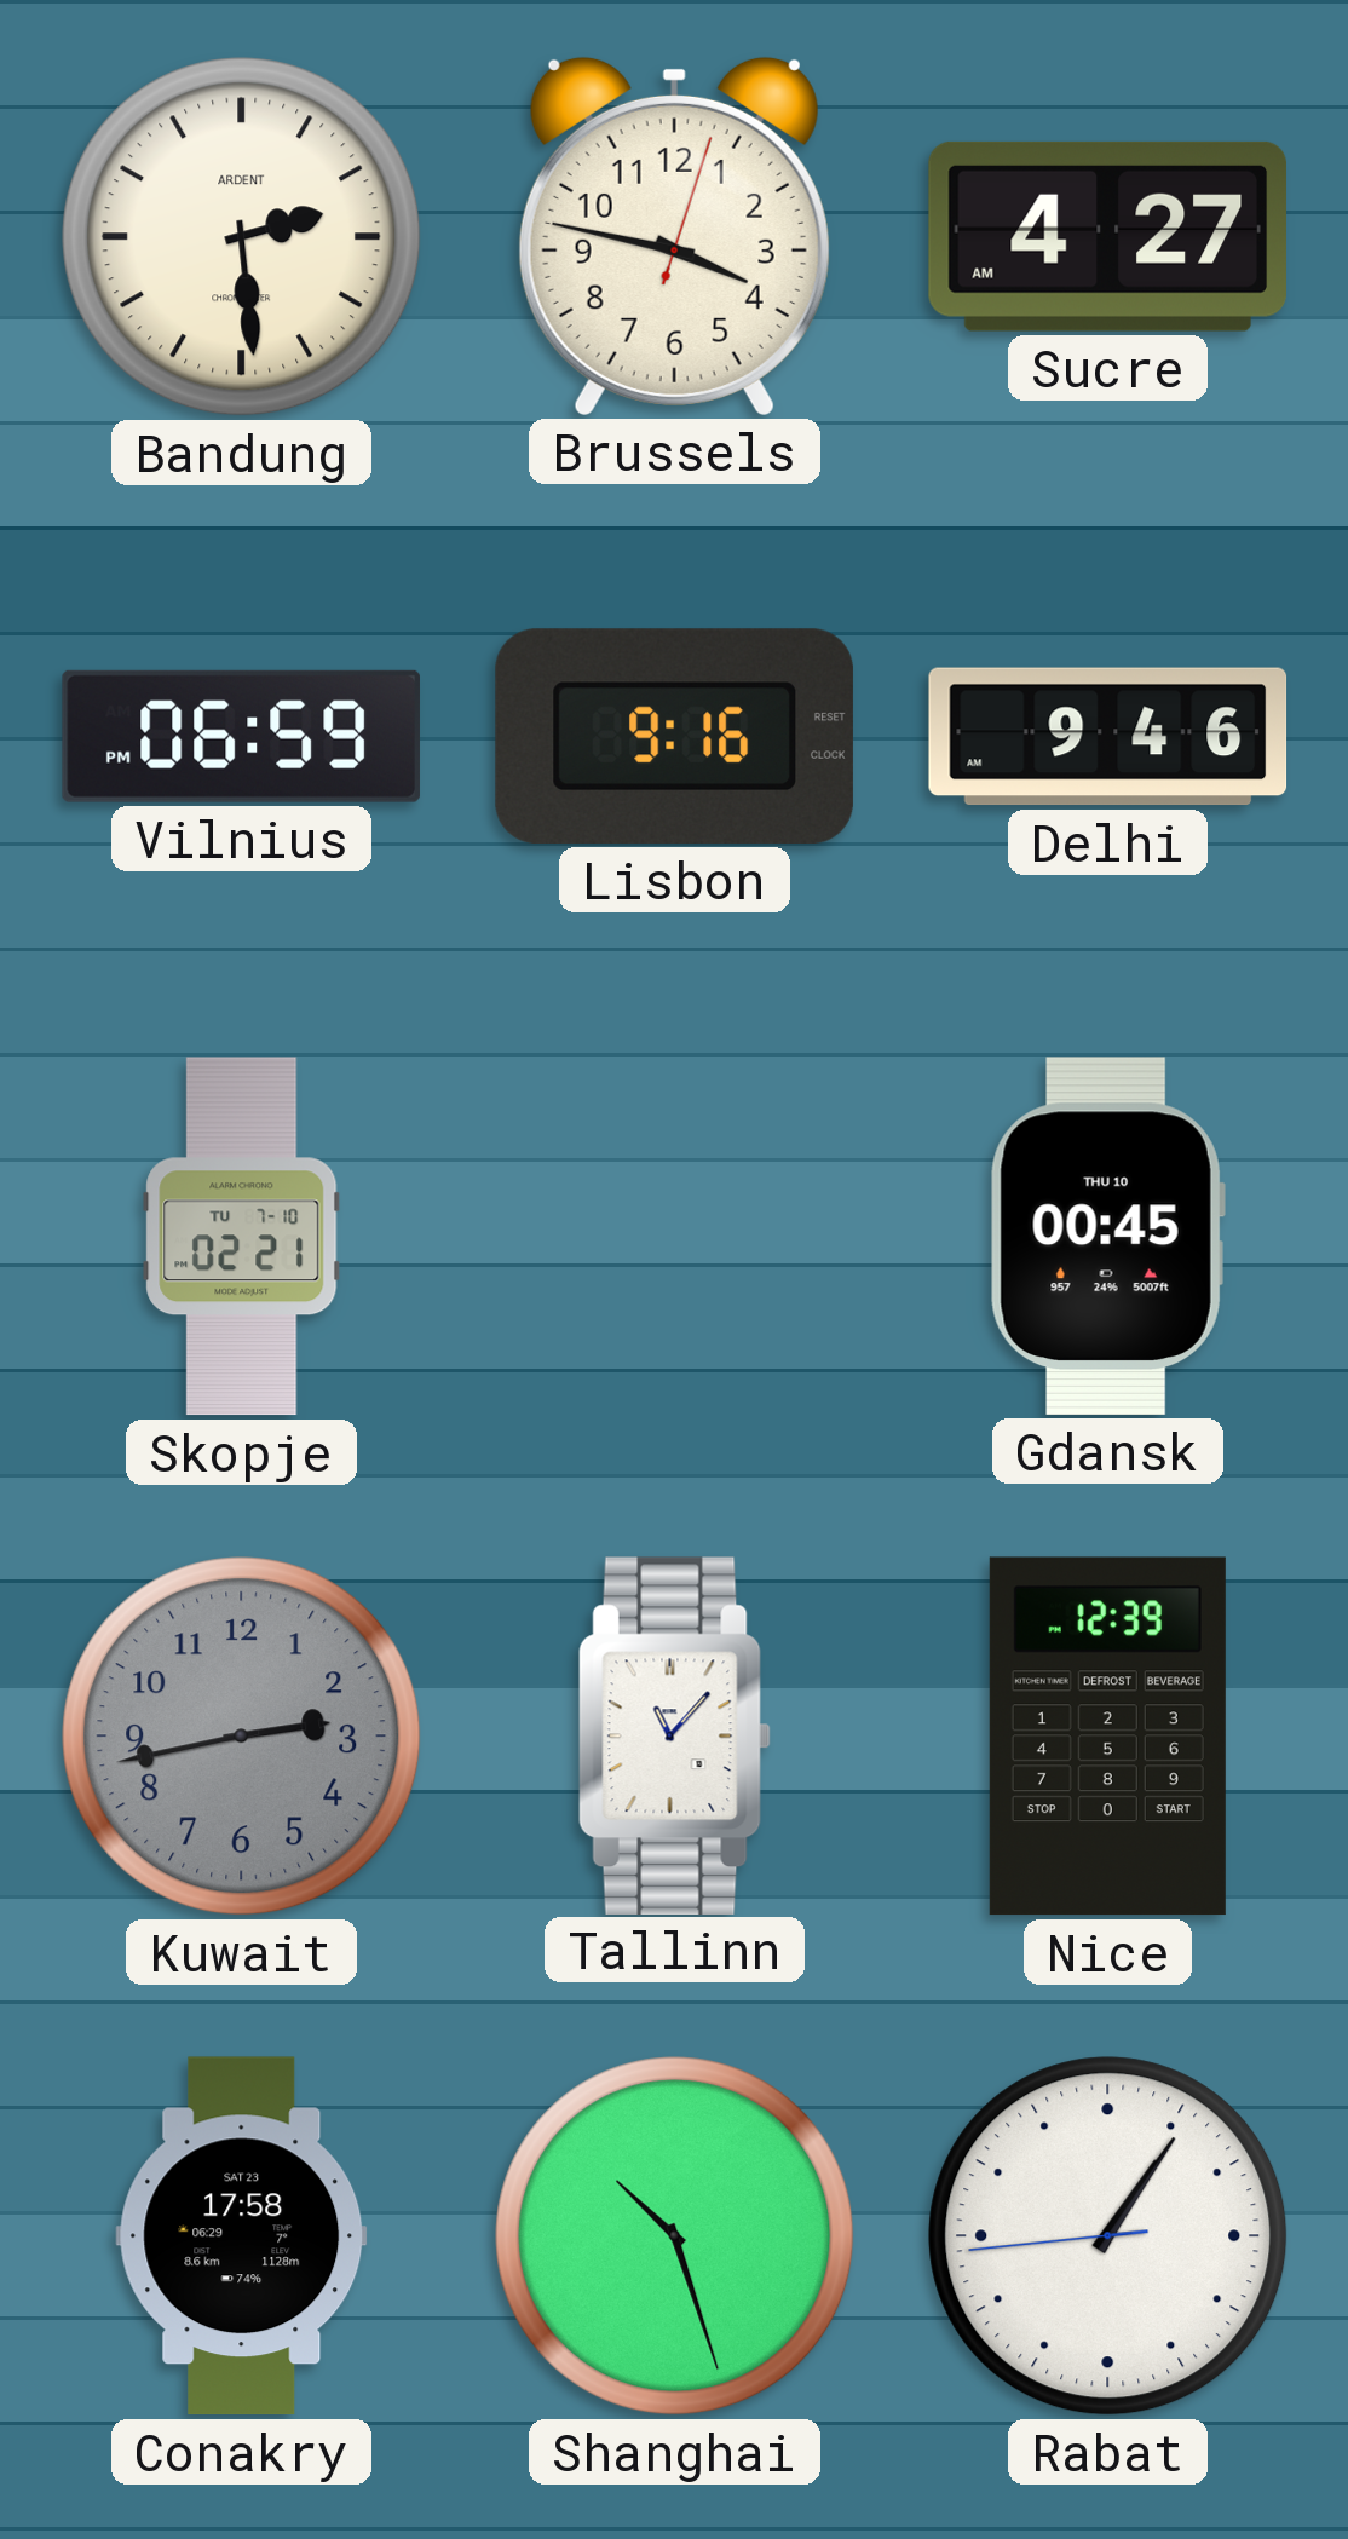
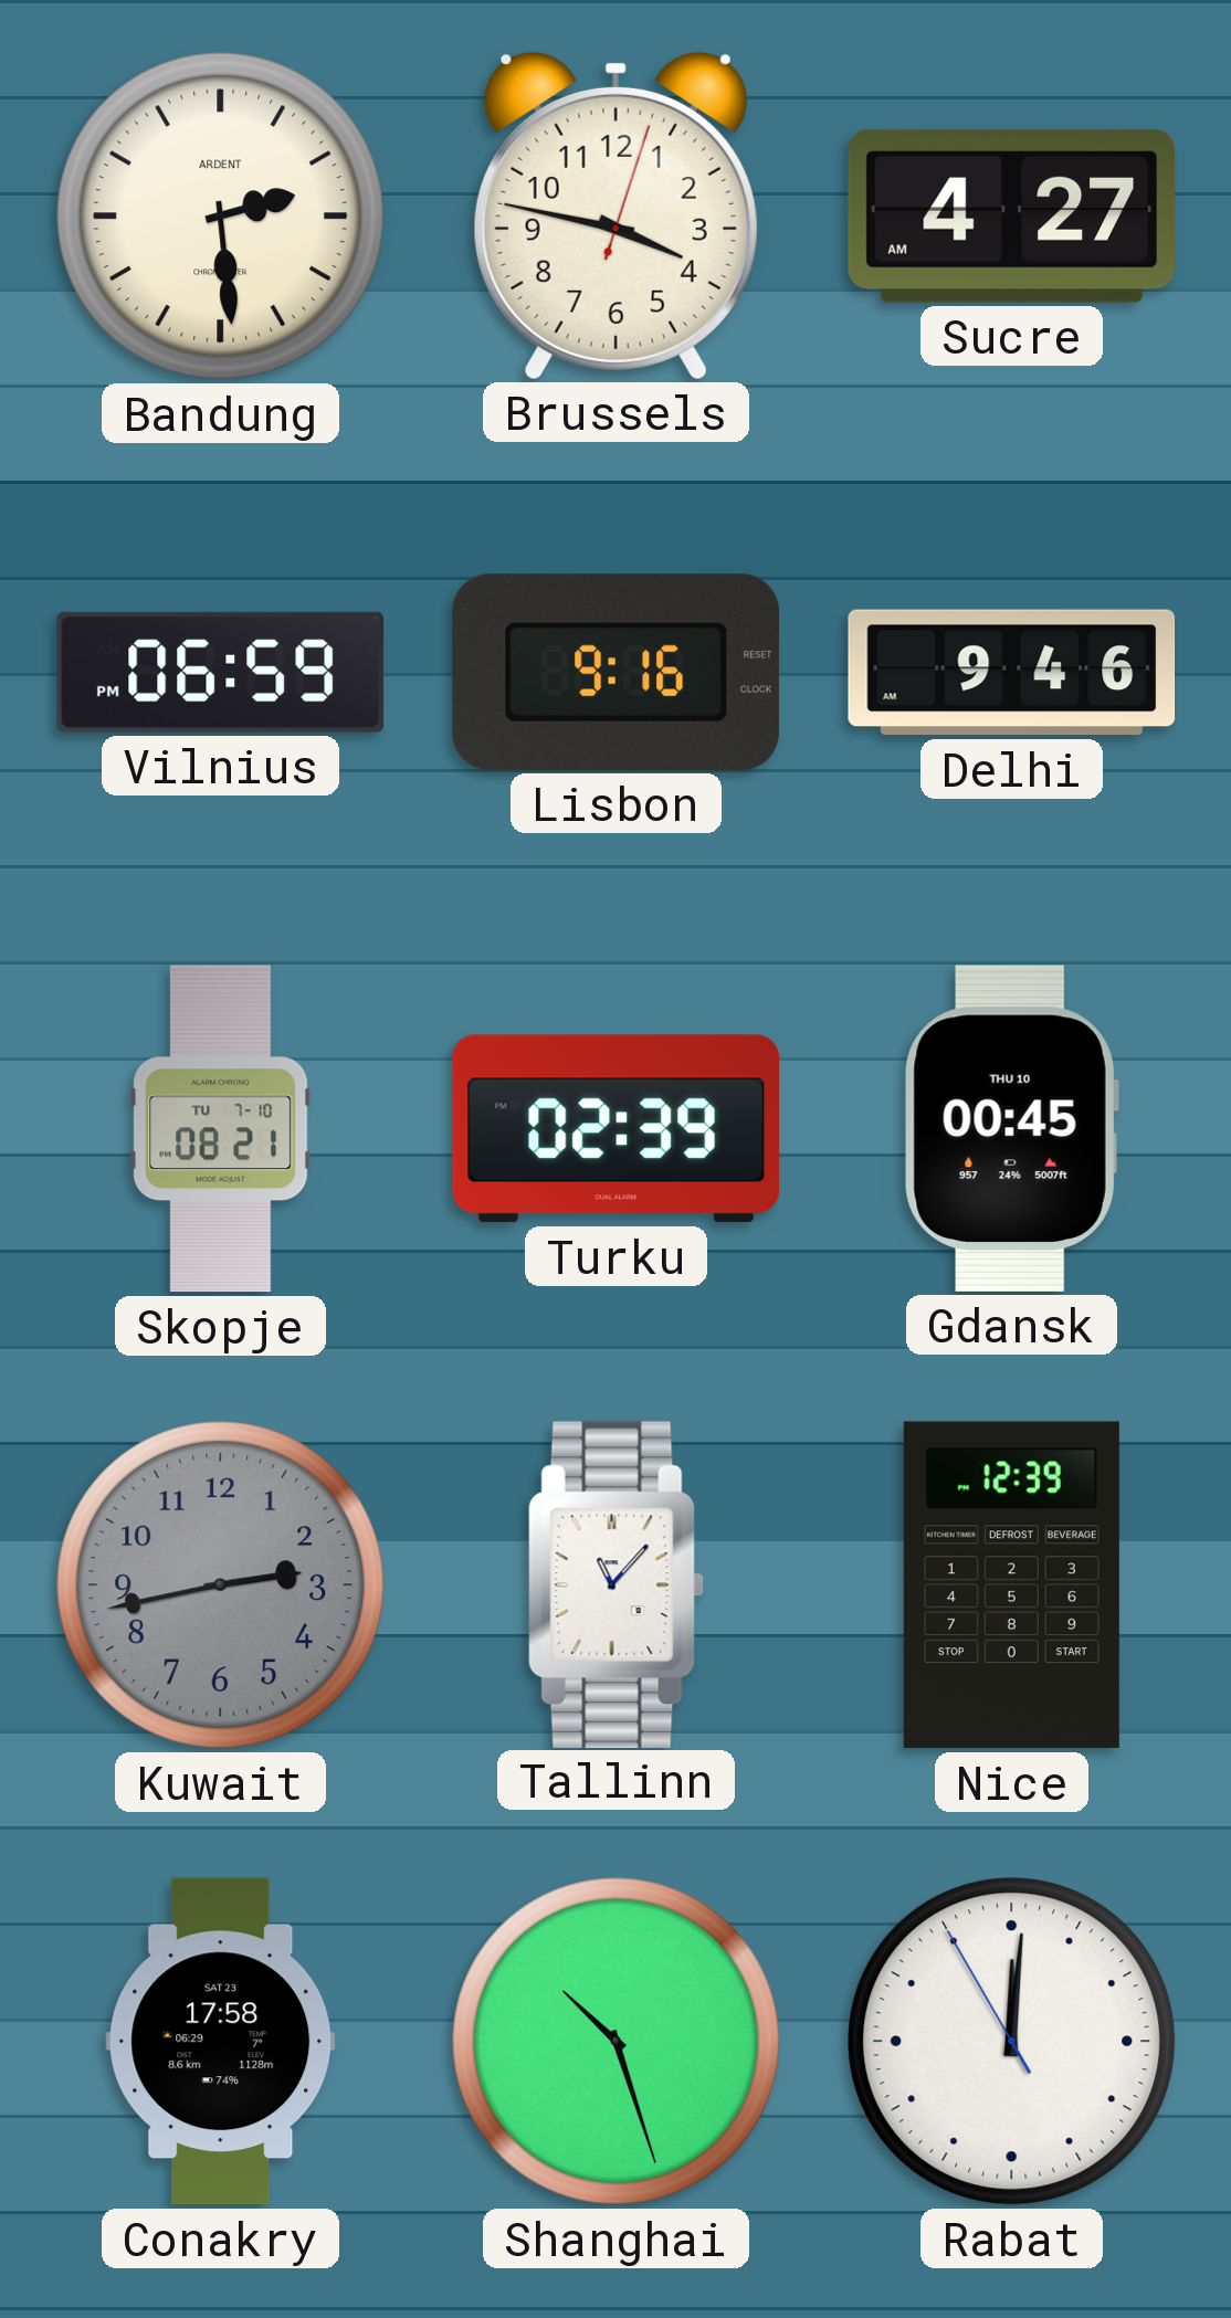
Skopje: 02:21 -> 08:21
Turku: none -> 02:39
Rabat: 1:05 -> 12:00
